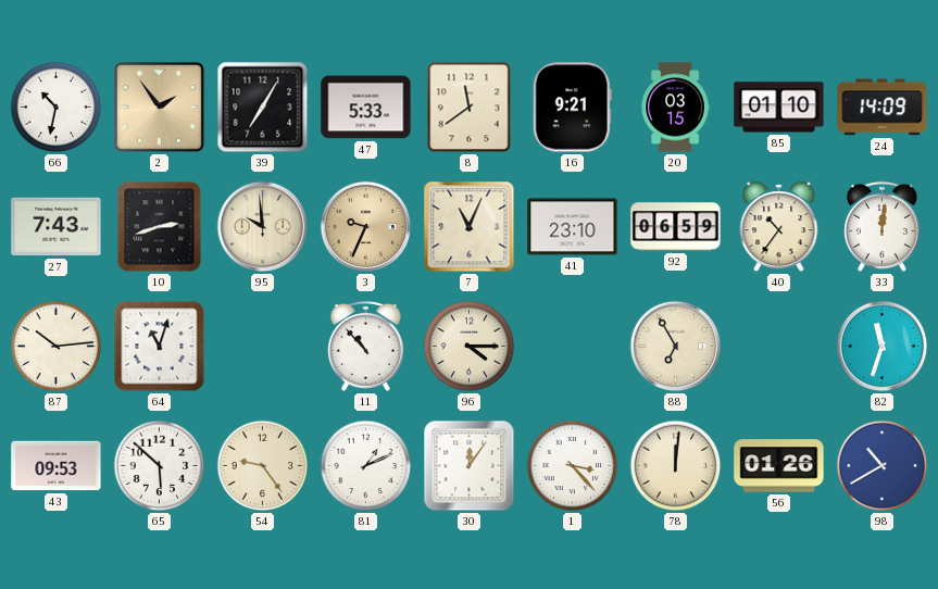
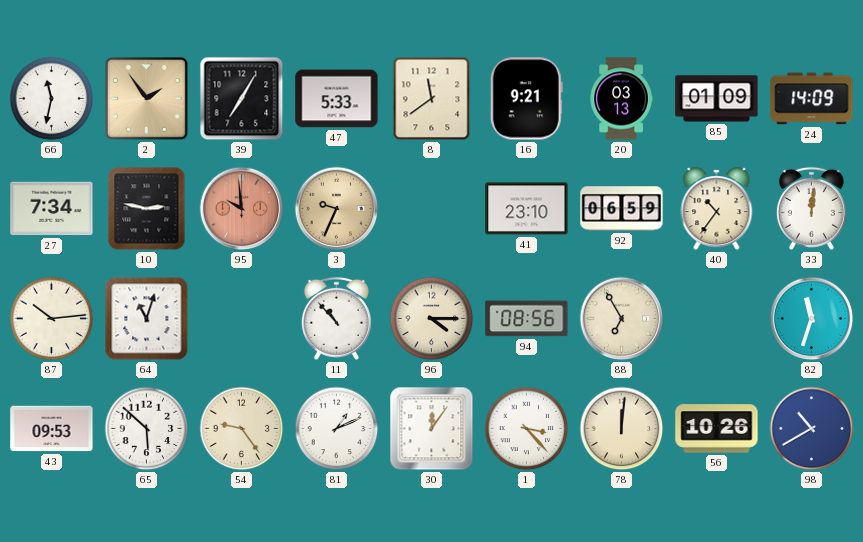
66: 10:32 -> 11:32
20: 03:15 -> 03:13
85: 01:10 -> 01:09
27: 7:43 -> 7:34
10: 2:42 -> 2:47
95 dial: cream -> salmon
7: 11:04 -> none
94: none -> 08:56
56: 01:26 -> 10:26
